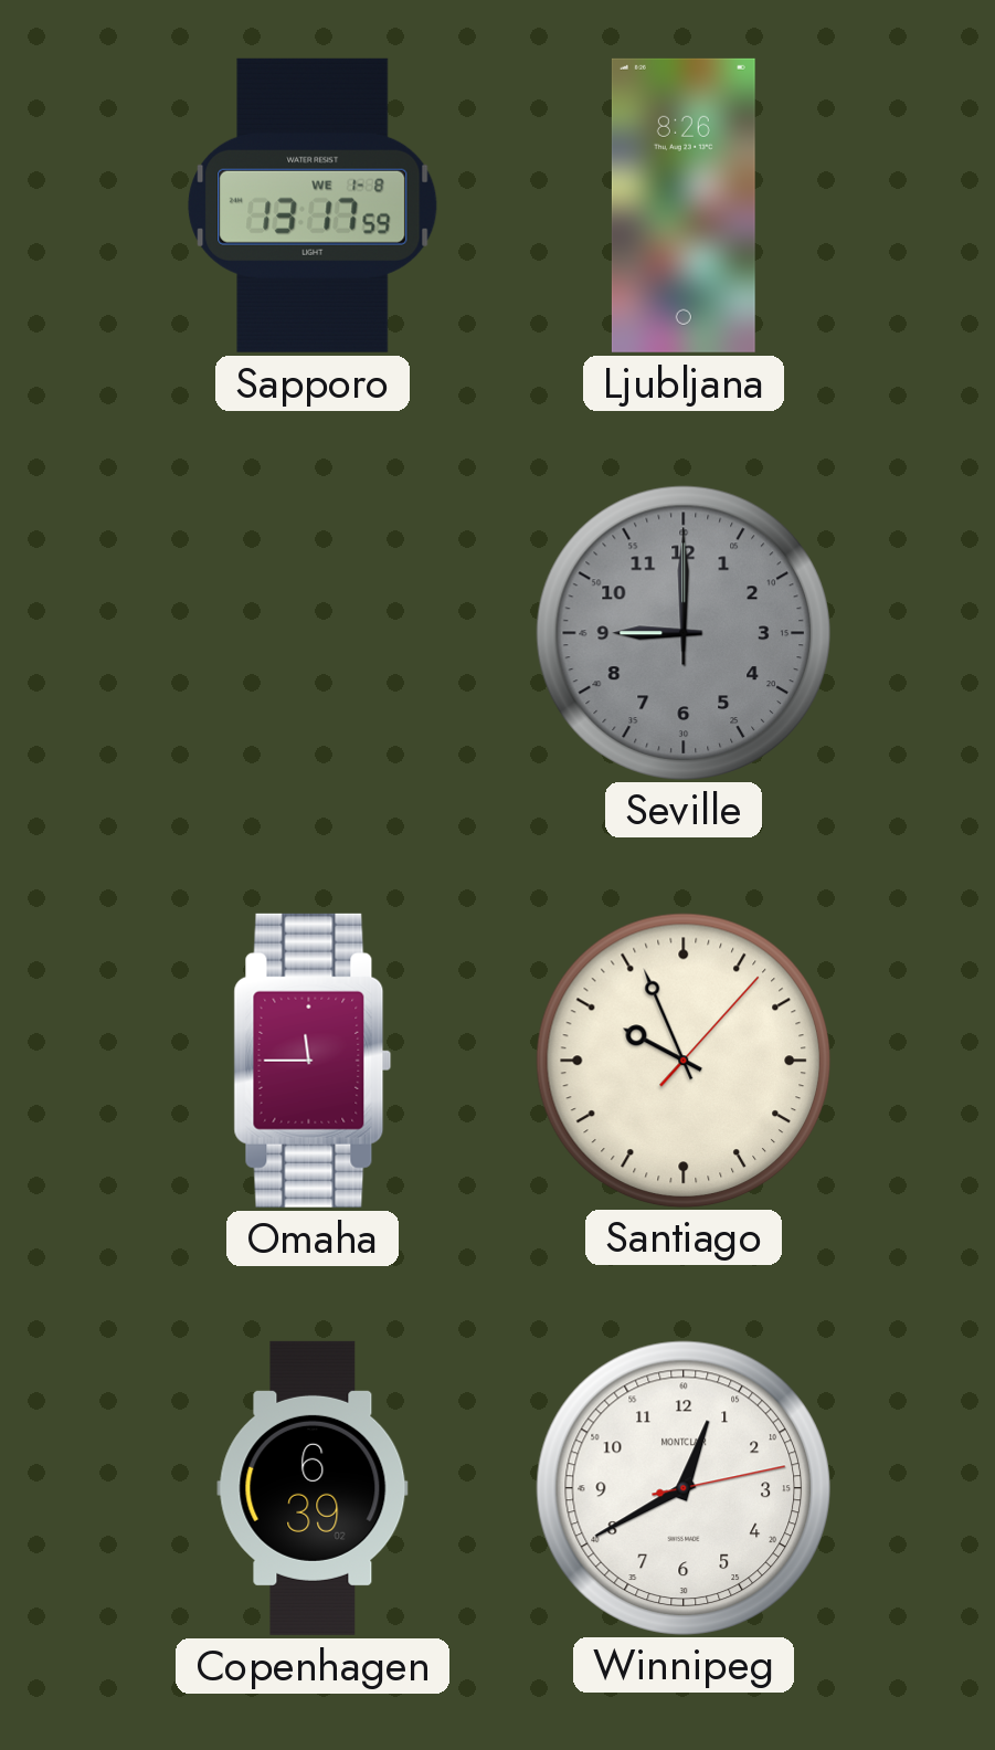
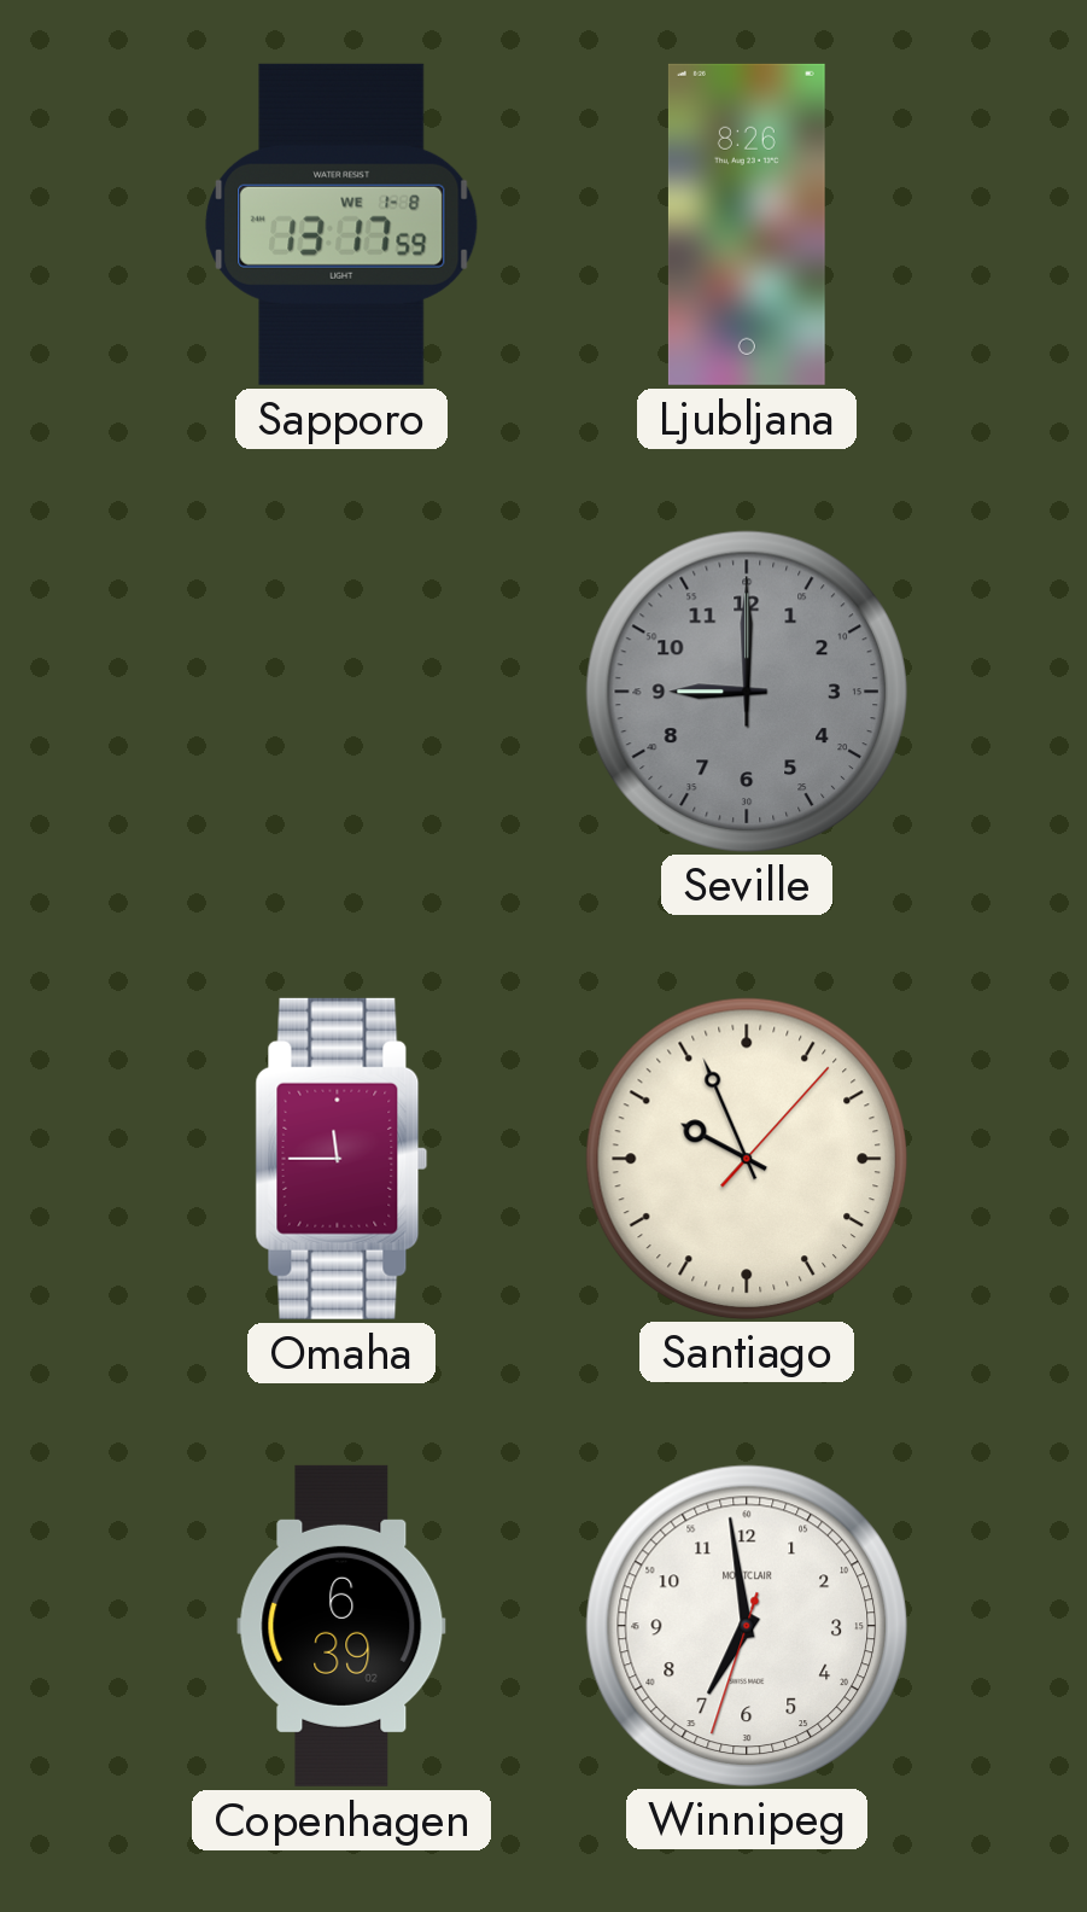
Winnipeg: 12:40 -> 6:58
